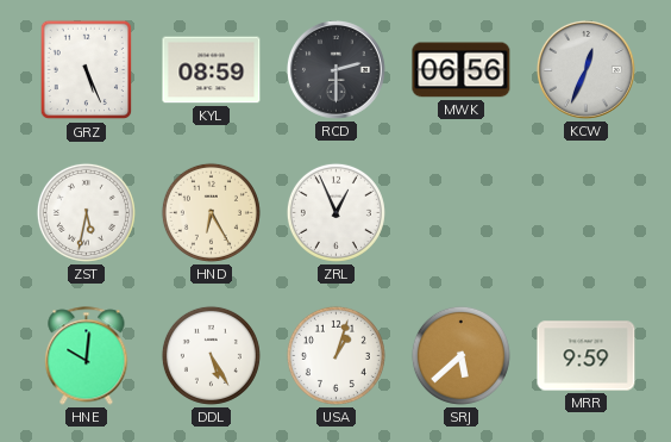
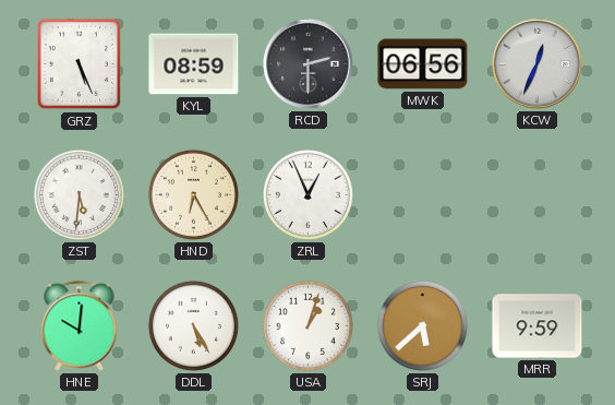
ZST: 5:32 -> 5:31
